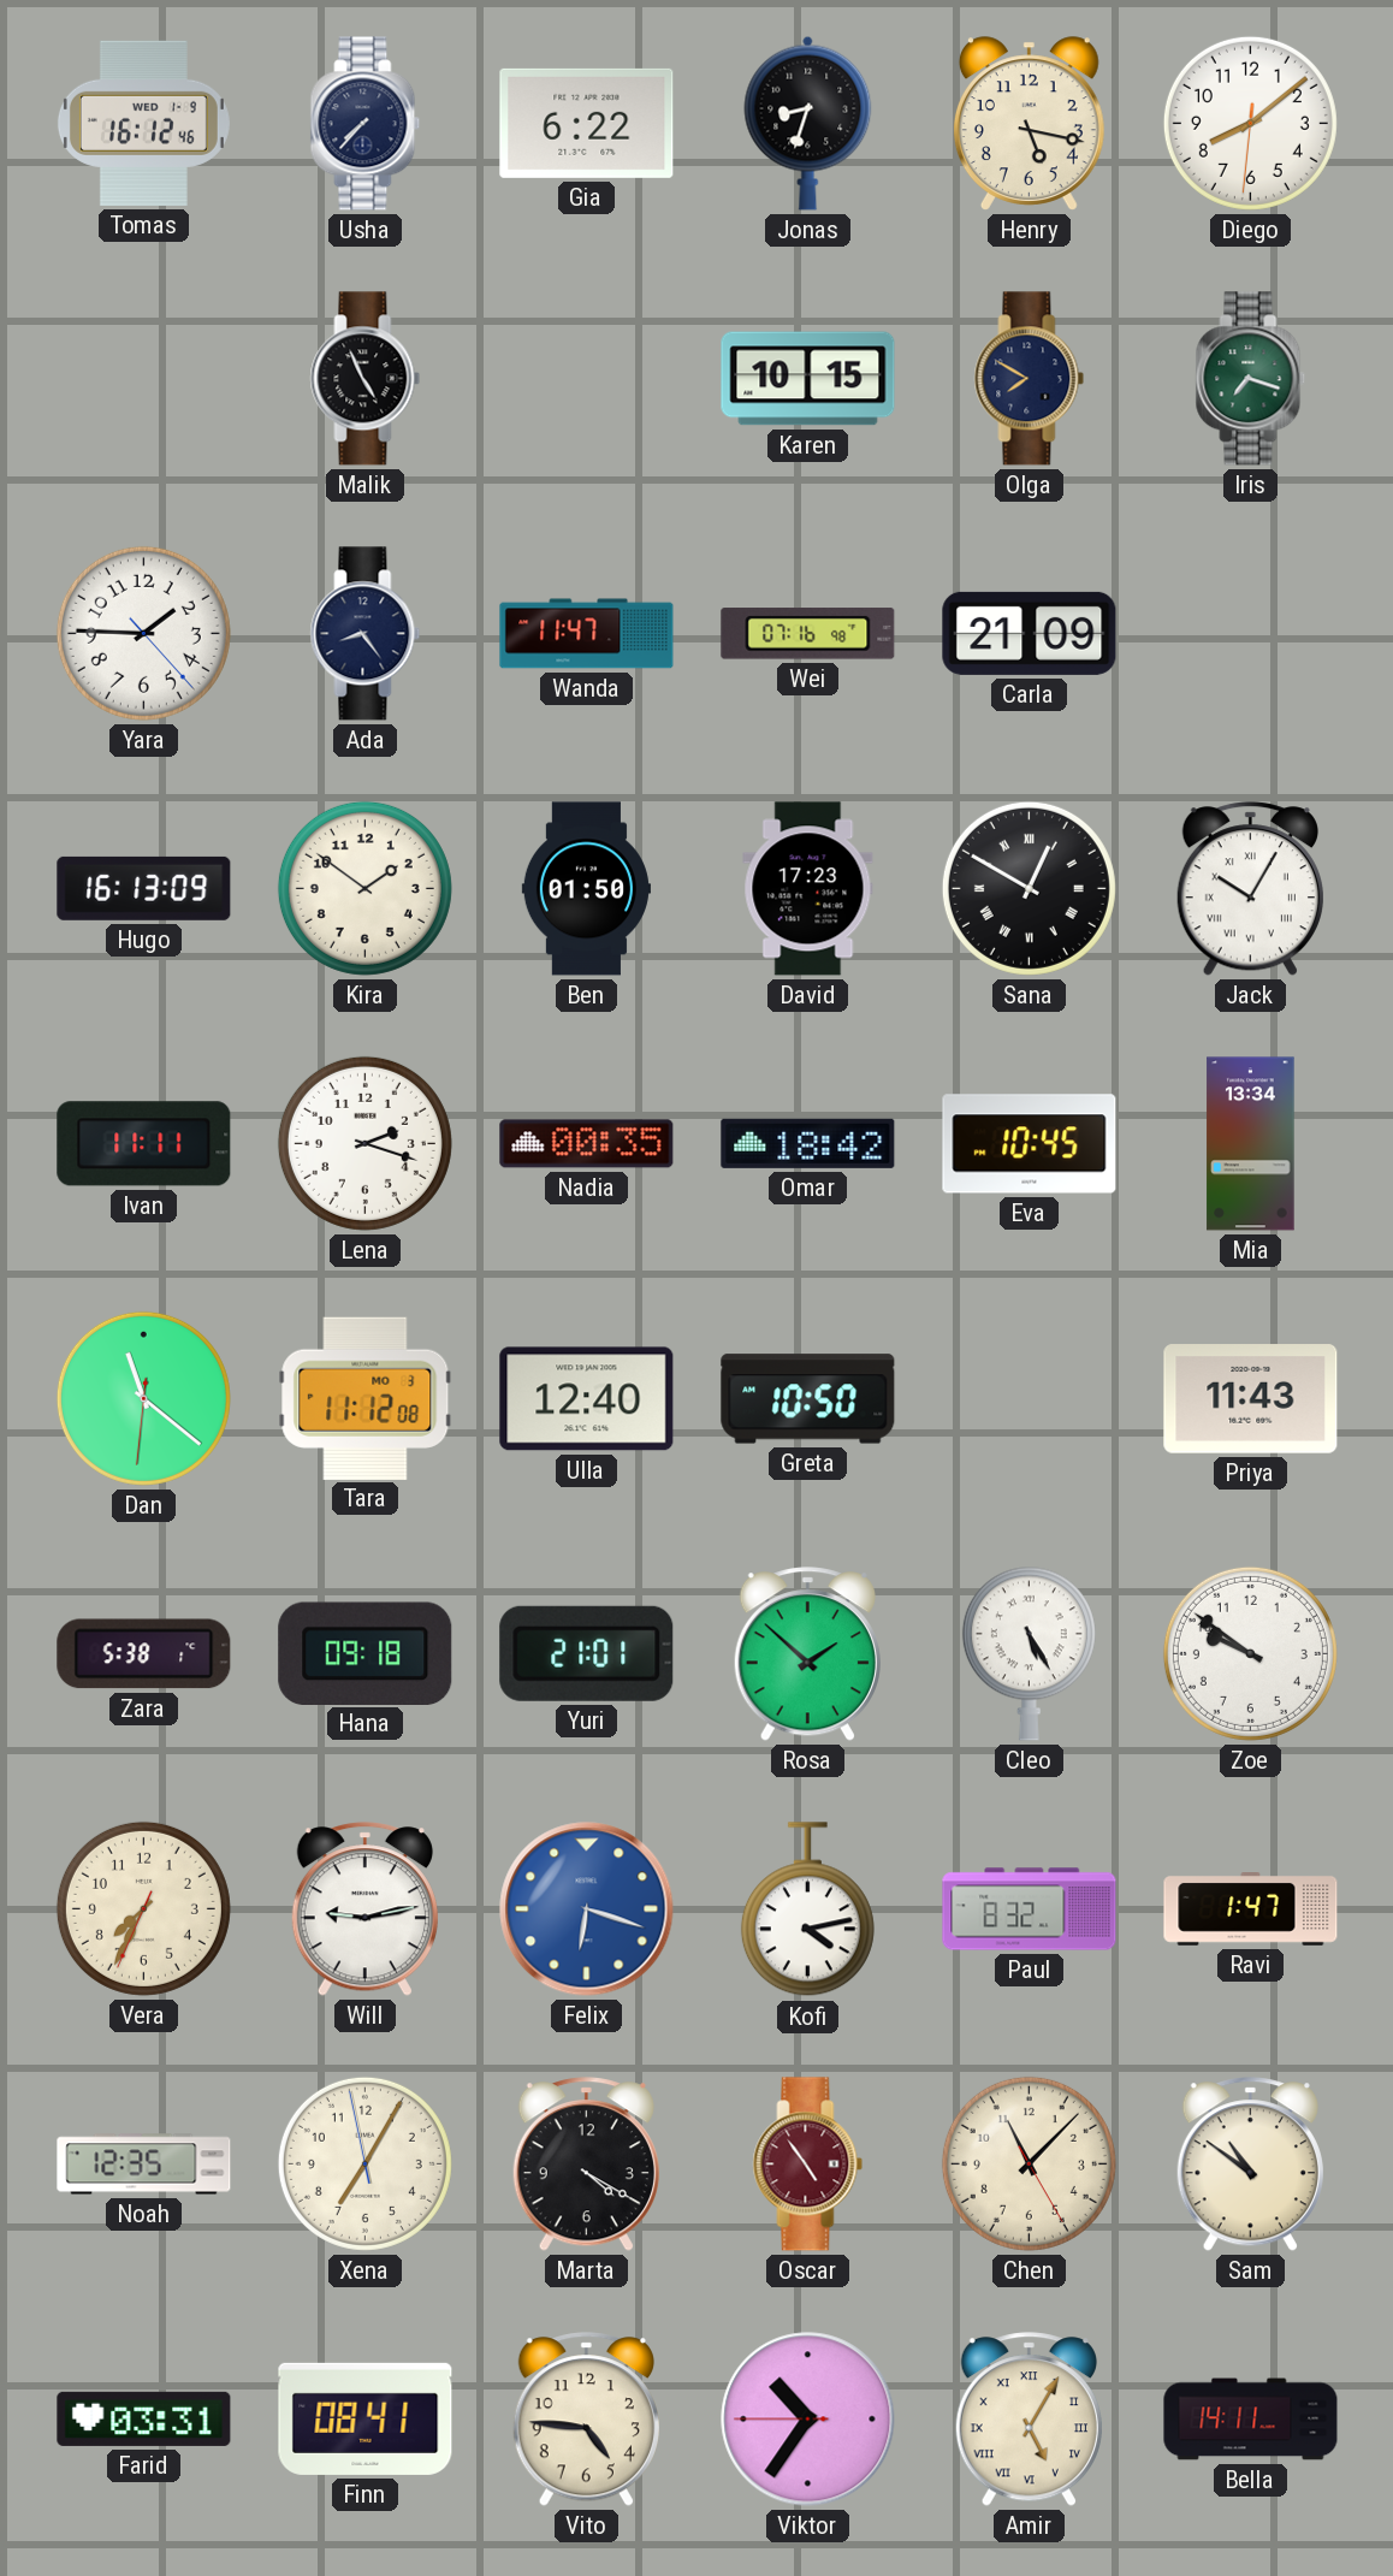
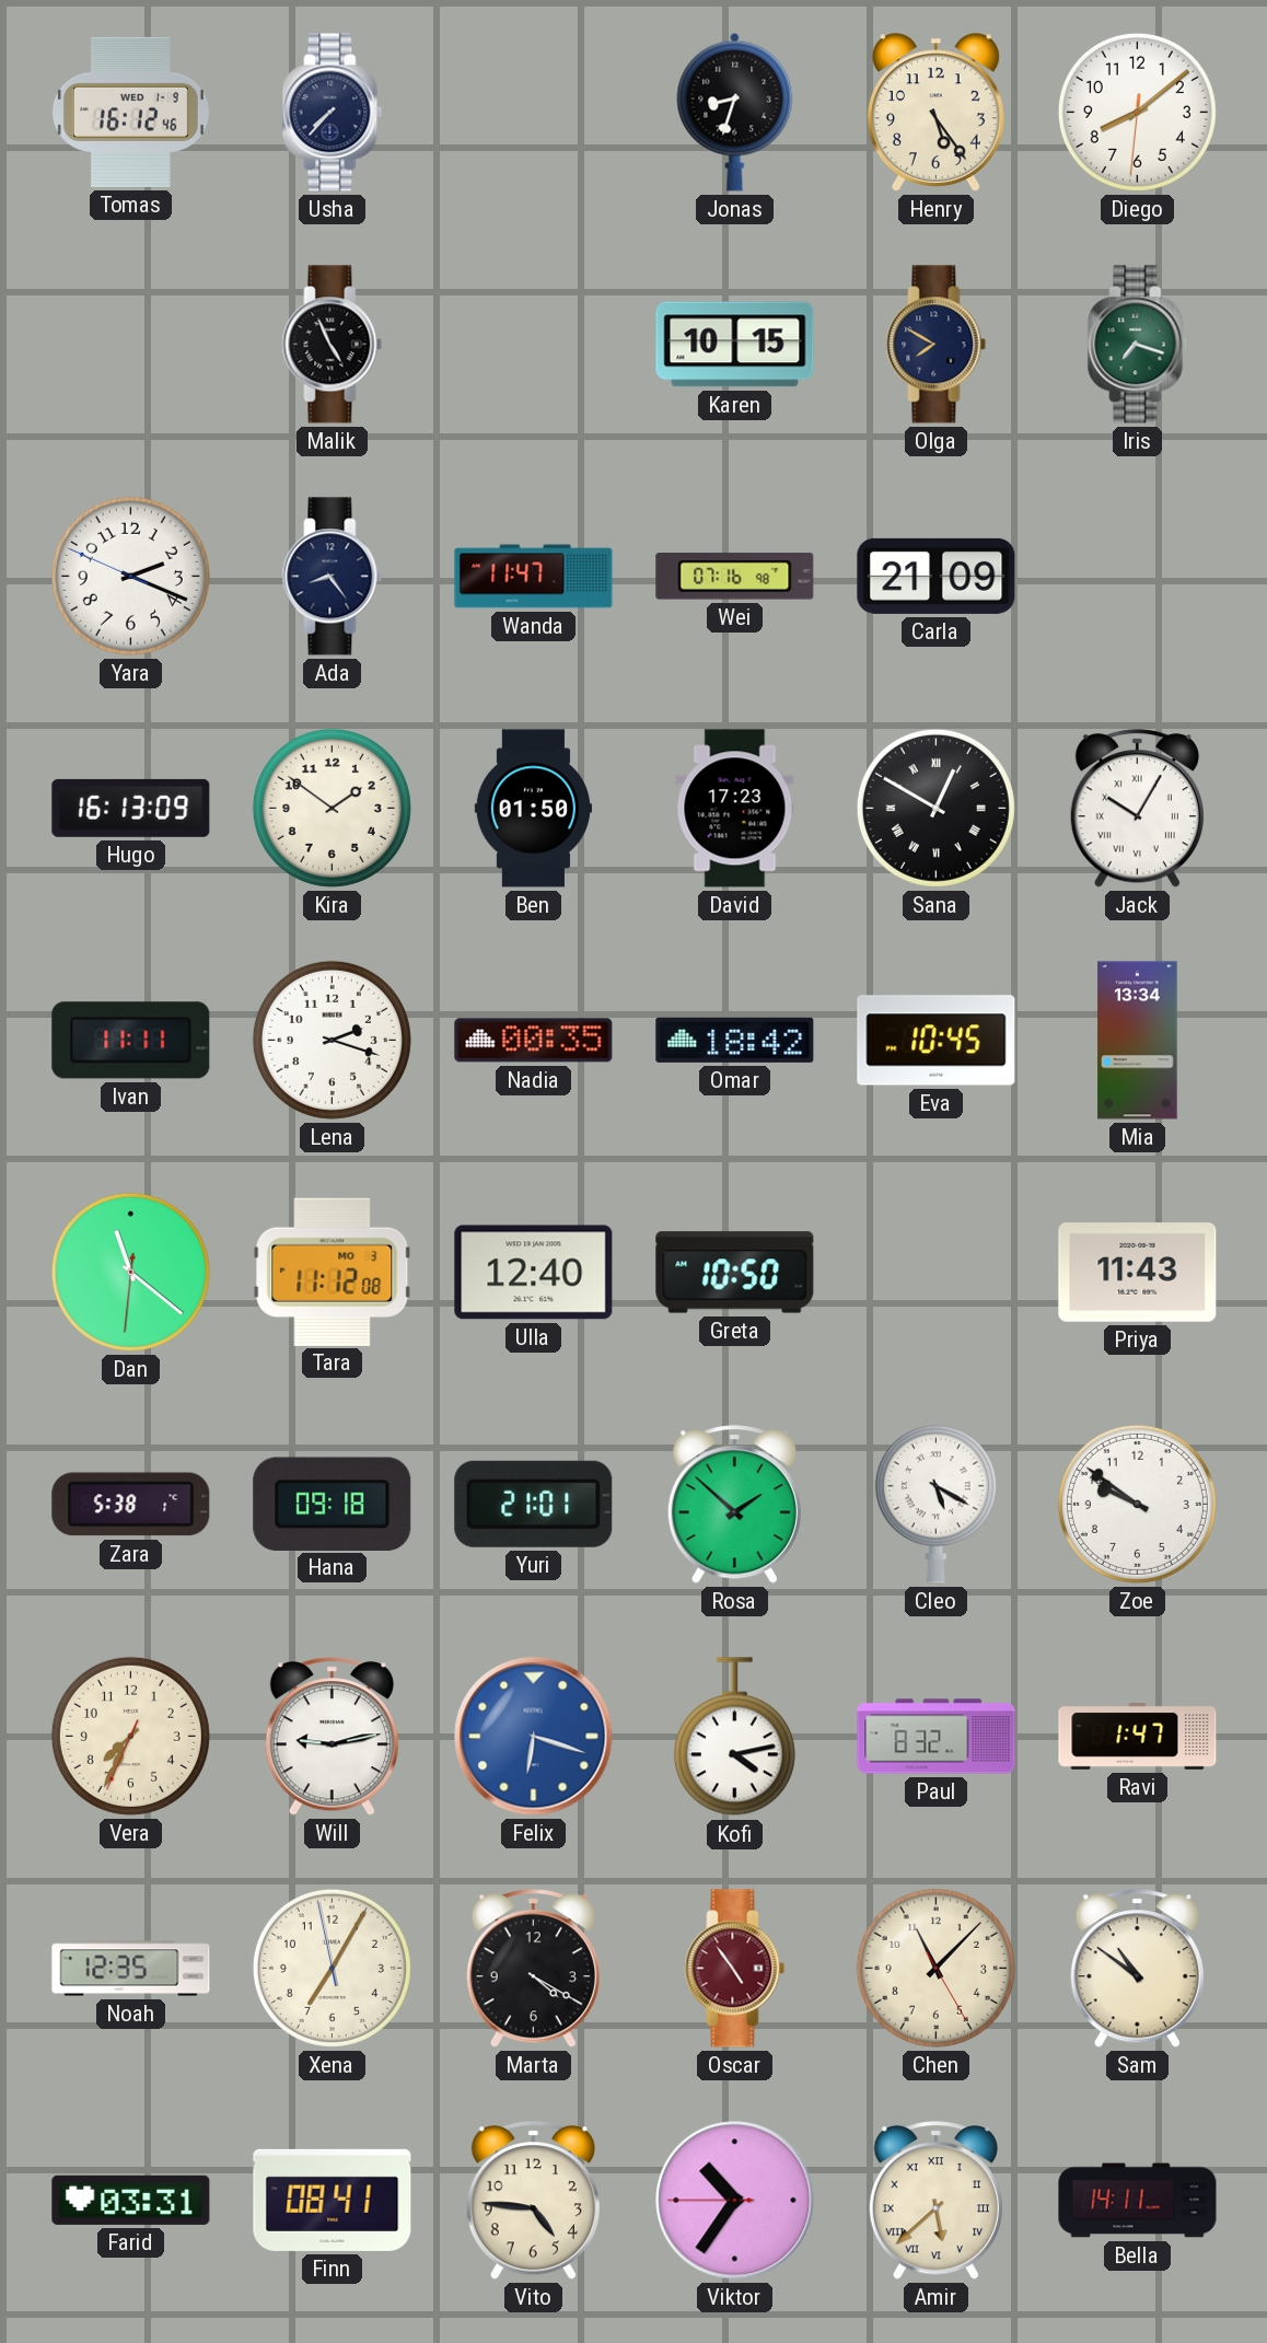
Gia: 6:22 -> none
Henry: 5:17 -> 5:24
Yara: 1:45 -> 2:18
Cleo: 5:25 -> 5:20
Amir: 5:05 -> 5:38
